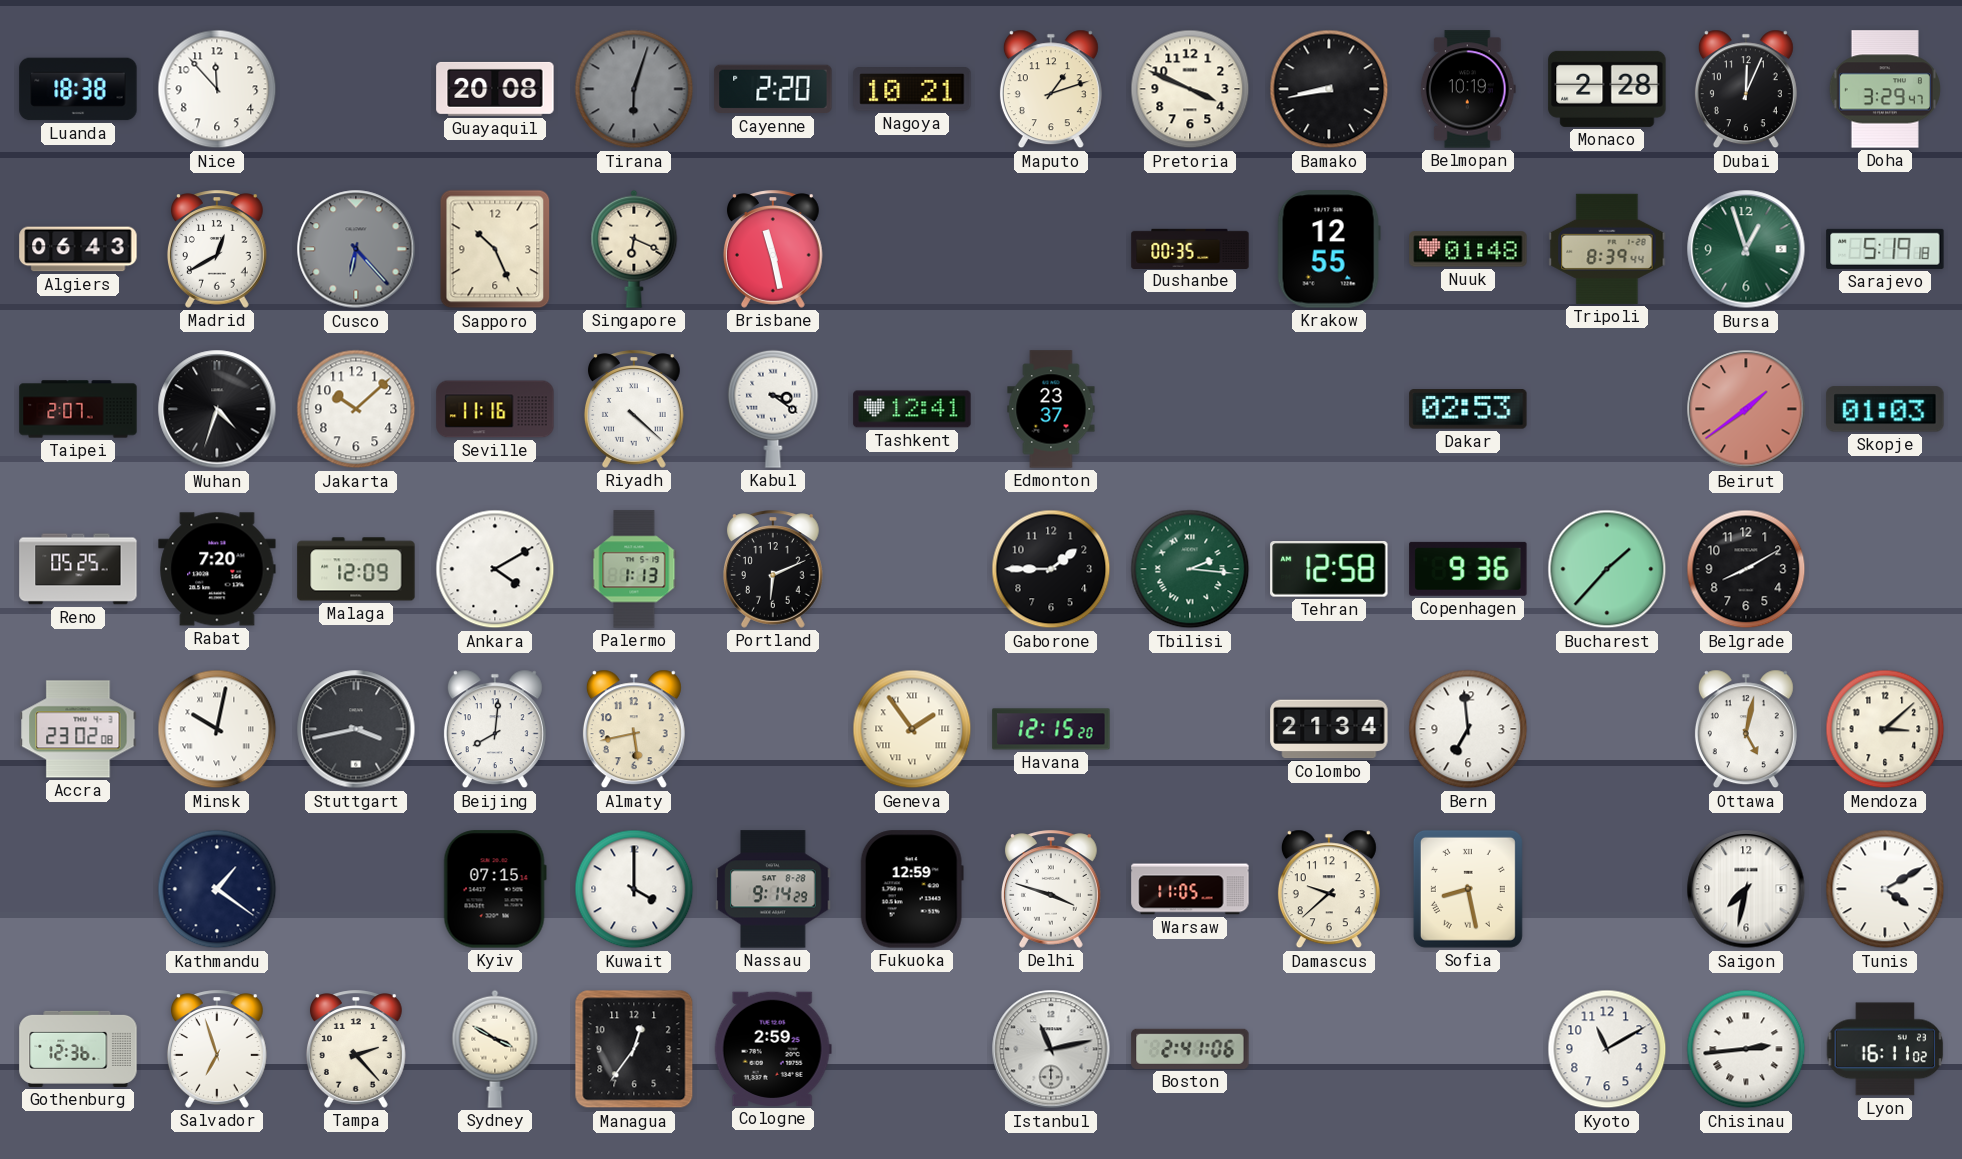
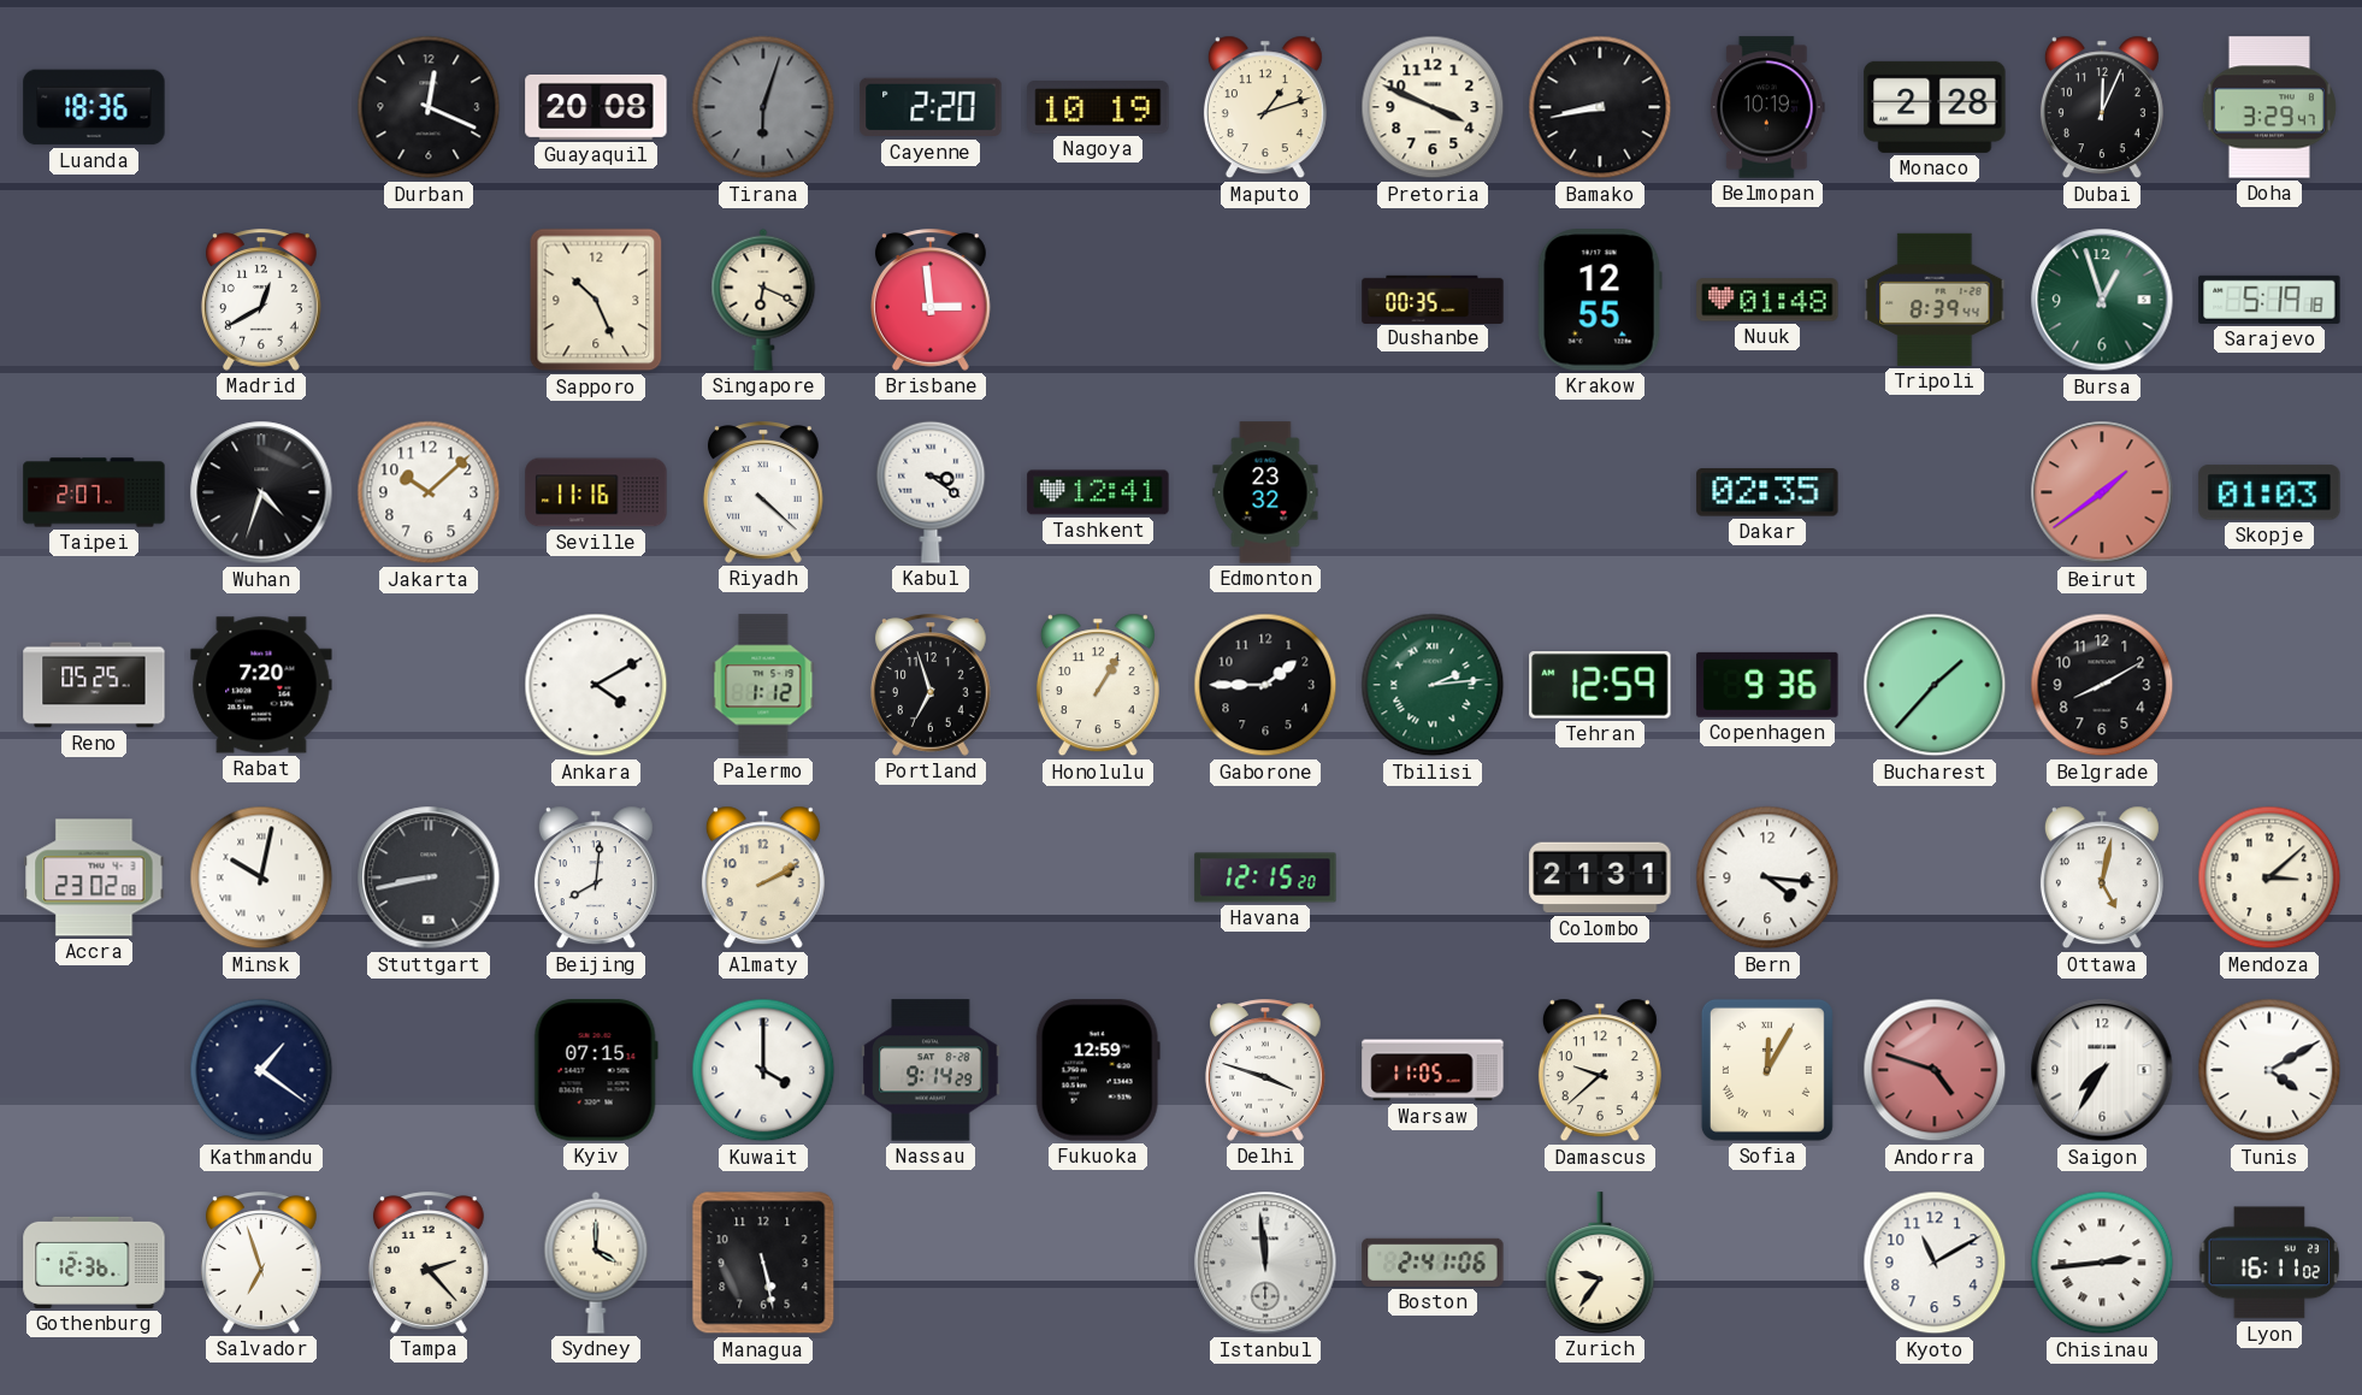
Luanda: 18:38 -> 18:36
Nice: 11:53 -> none
Durban: none -> 12:19
Nagoya: 10:21 -> 10:19
Algiers: 06:43 -> none
Cusco: 6:23 -> none
Brisbane: 11:28 -> 2:59
Edmonton: 23:37 -> 23:32
Dakar: 02:53 -> 02:35
Malaga: 12:09 -> none
Palermo: 1:13 -> 1:12
Portland: 6:11 -> 6:57
Honolulu: none -> 1:05
Tbilisi: 2:16 -> 2:14
Tehran: 12:58 -> 12:59
Stuttgart: 3:43 -> 8:43
Almaty: 5:43 -> 2:10
Geneva: 1:54 -> none
Colombo: 21:34 -> 21:31
Bern: 6:59 -> 4:16
Sofia: 8:28 -> 12:05
Andorra: none -> 4:48
Saigon: 7:32 -> 7:35
Sydney: 3:50 -> 4:00
Managua: 12:36 -> 5:28
Cologne: 2:59 -> none
Istanbul: 11:13 -> 11:59
Zurich: none -> 9:36
